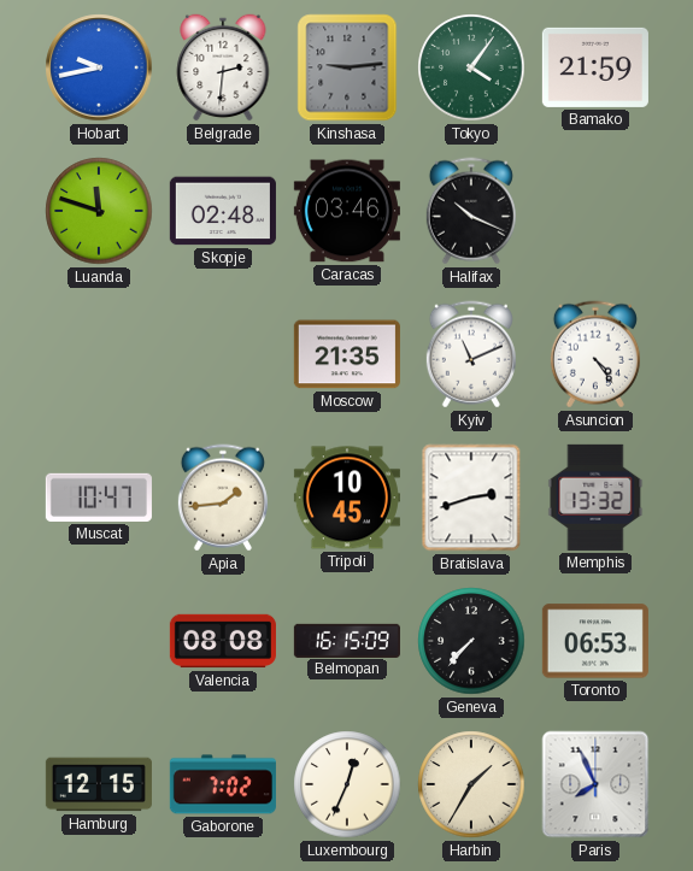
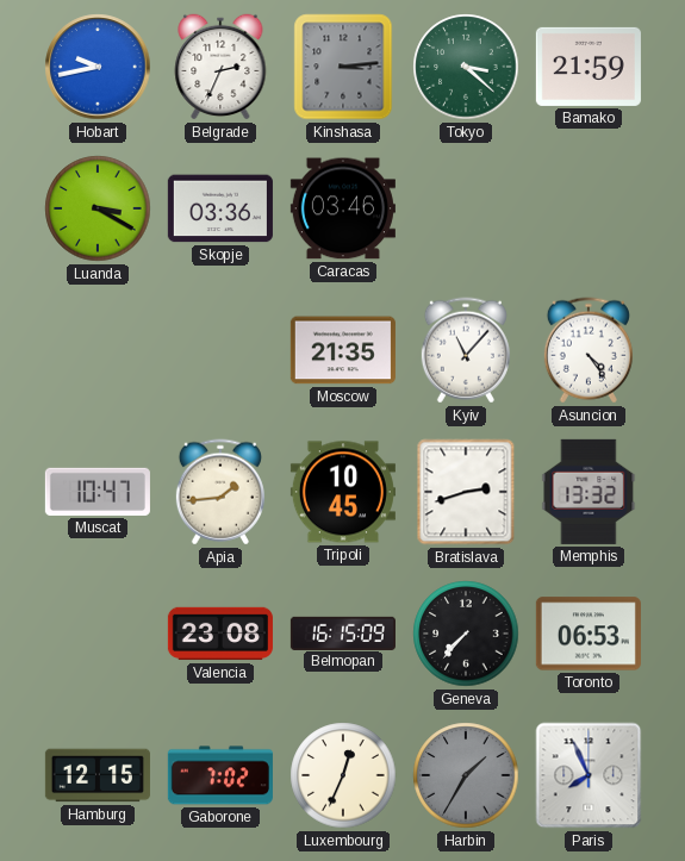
Belgrade: 2:31 -> 2:34
Kinshasa: 9:14 -> 3:14
Tokyo: 4:06 -> 3:22
Luanda: 11:48 -> 3:20
Skopje: 02:48 -> 03:36
Halifax: 10:19 -> none
Kyiv: 11:11 -> 11:07
Valencia: 08:08 -> 23:08
Harbin dial: cream -> grey
